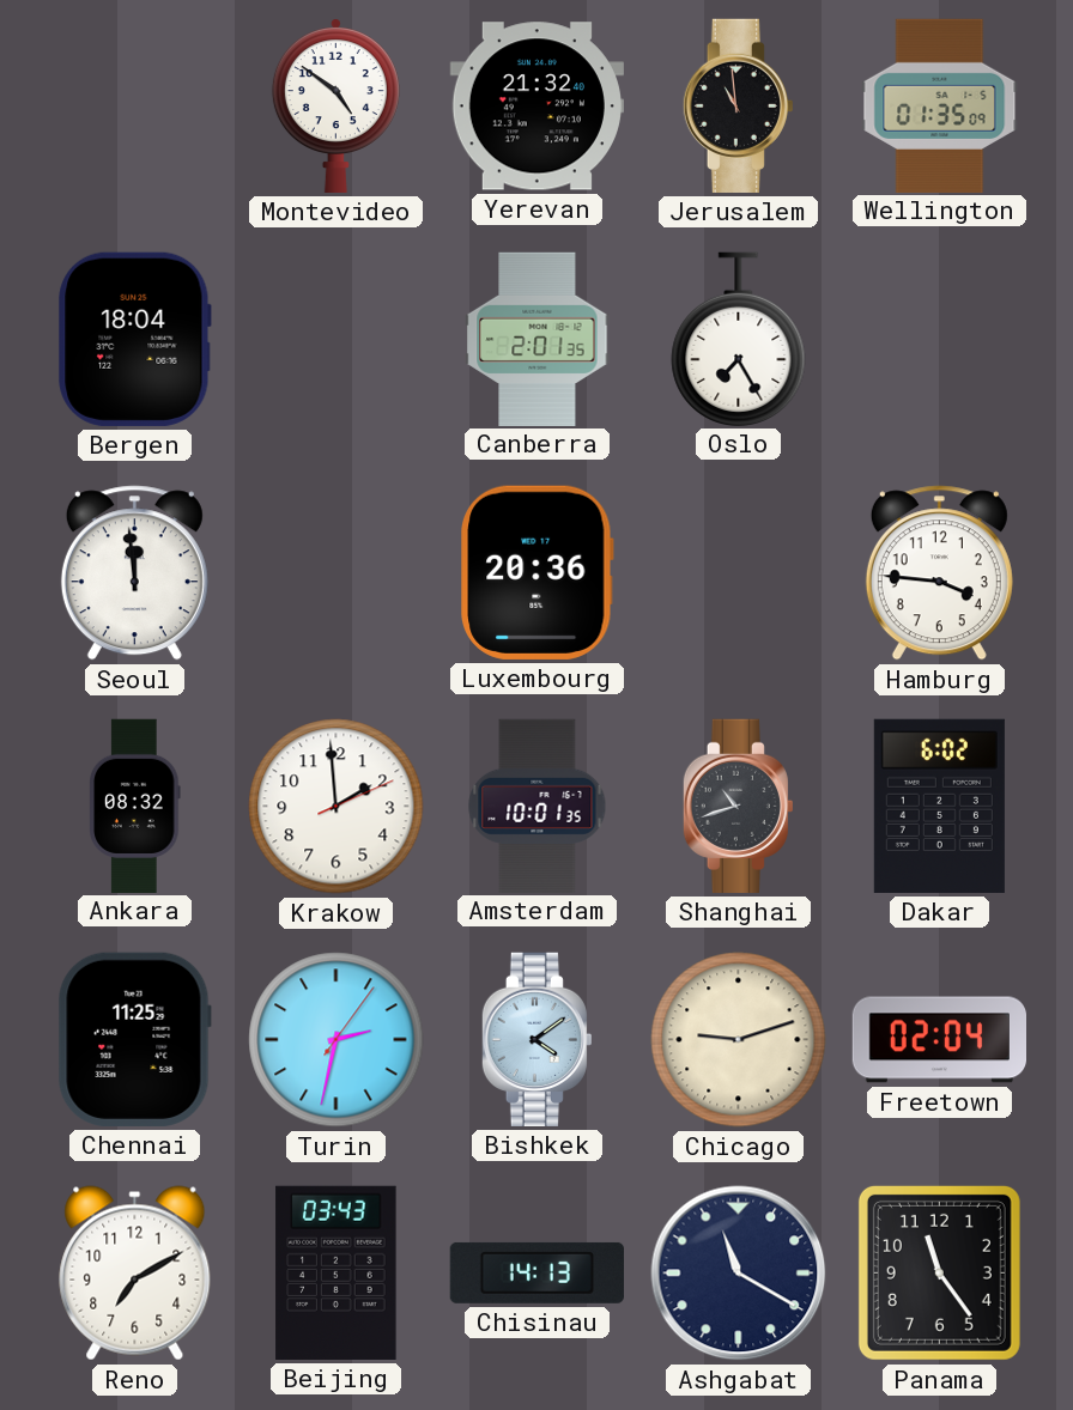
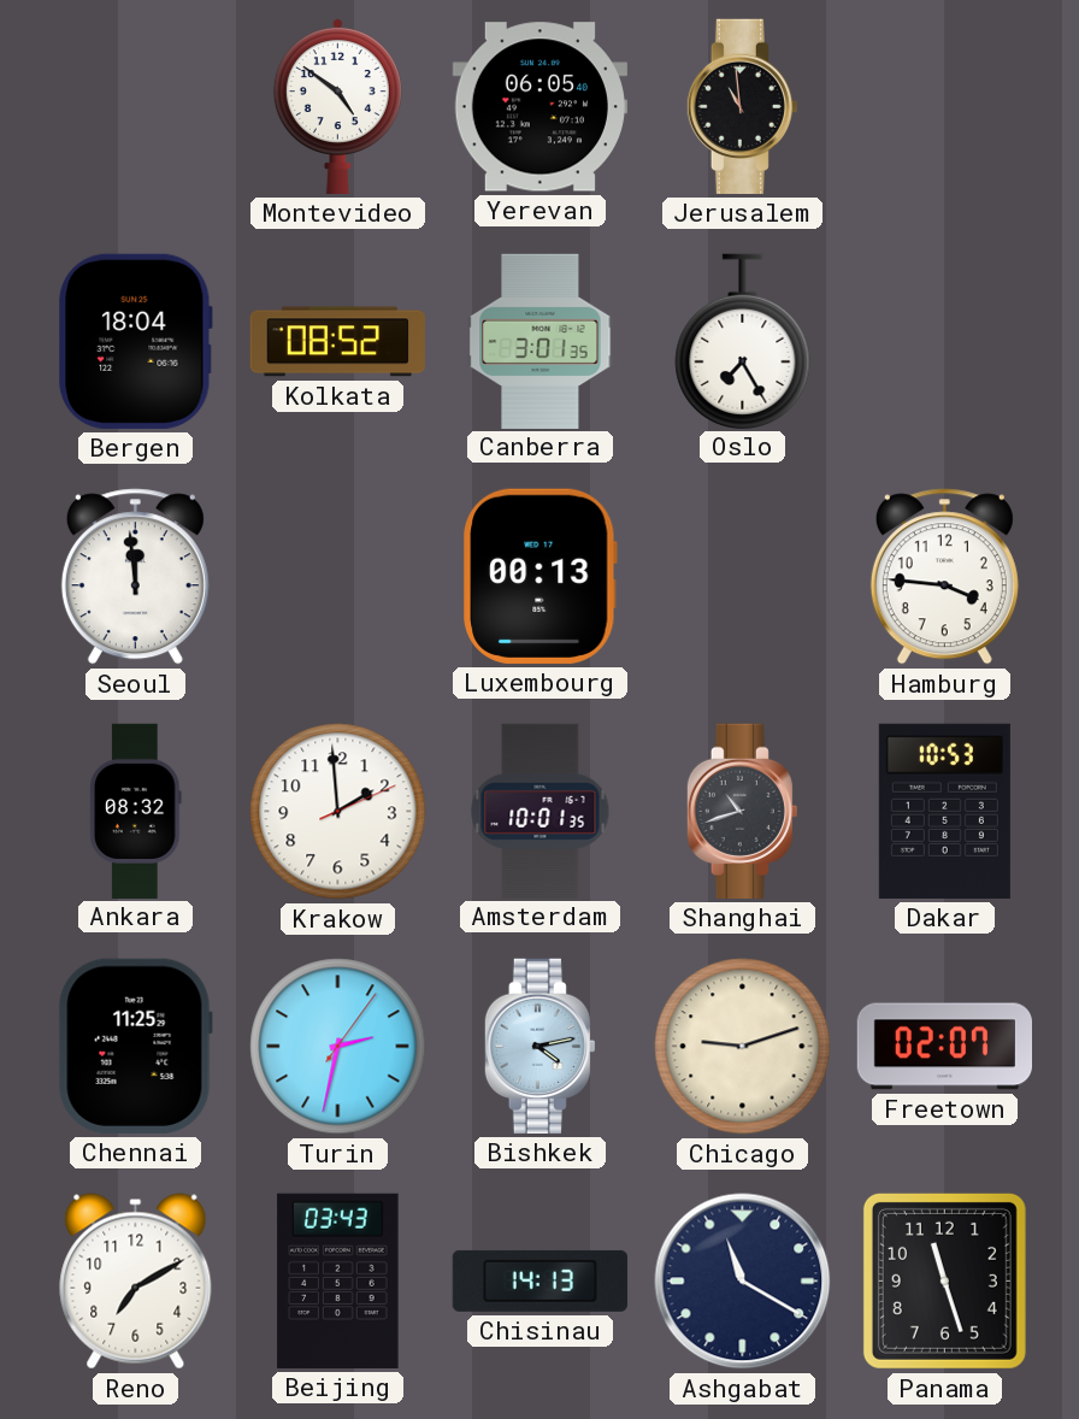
Yerevan: 21:32 -> 06:05
Wellington: 01:35 -> none
Kolkata: none -> 08:52
Canberra: 2:01 -> 3:01
Luxembourg: 20:36 -> 00:13
Dakar: 6:02 -> 10:53
Bishkek: 4:09 -> 4:13
Freetown: 02:04 -> 02:07
Panama: 11:24 -> 11:27
